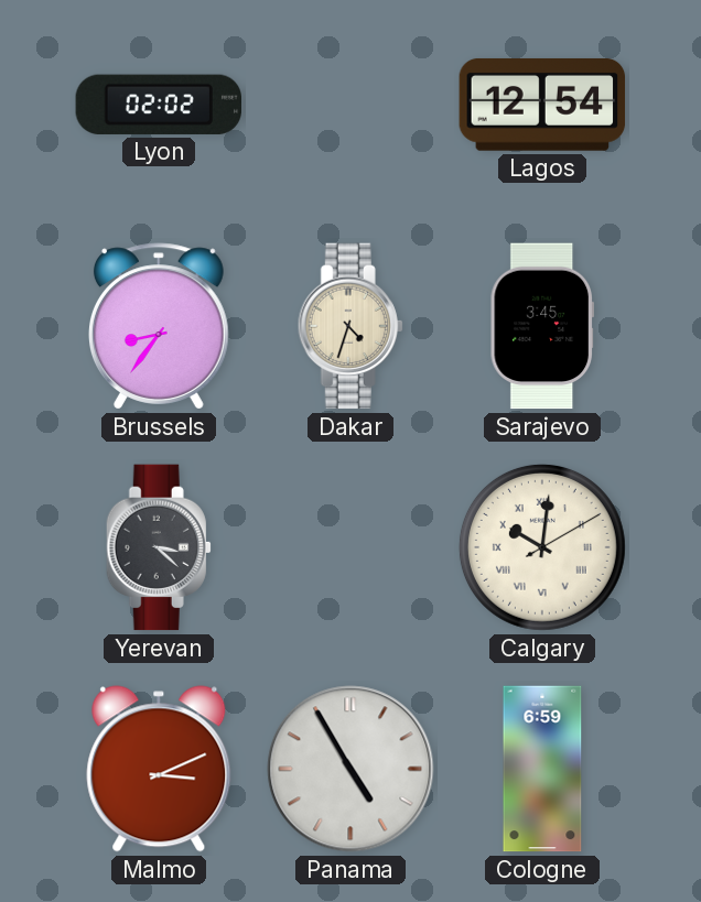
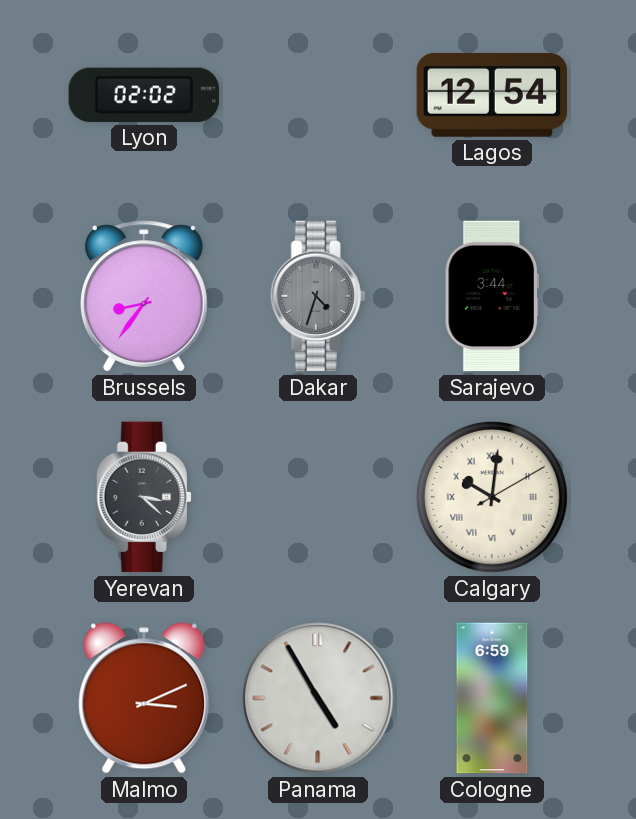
Dakar dial: cream -> grey
Sarajevo: 3:45 -> 3:44
